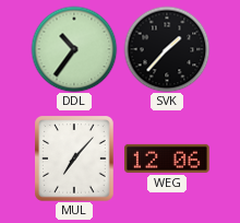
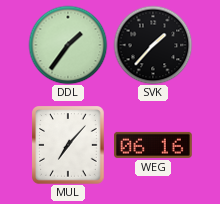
DDL: 10:36 -> 1:36
WEG: 12:06 -> 06:16
